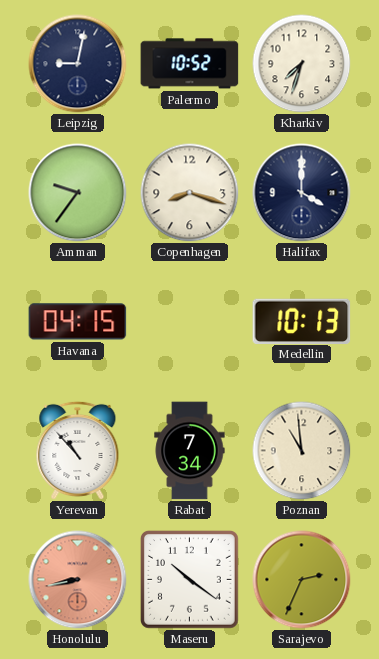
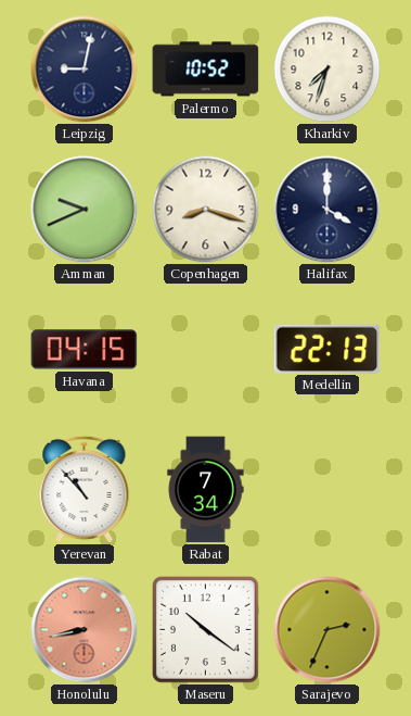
Amman: 9:36 -> 9:41
Medellin: 10:13 -> 22:13
Poznan: 10:59 -> none
